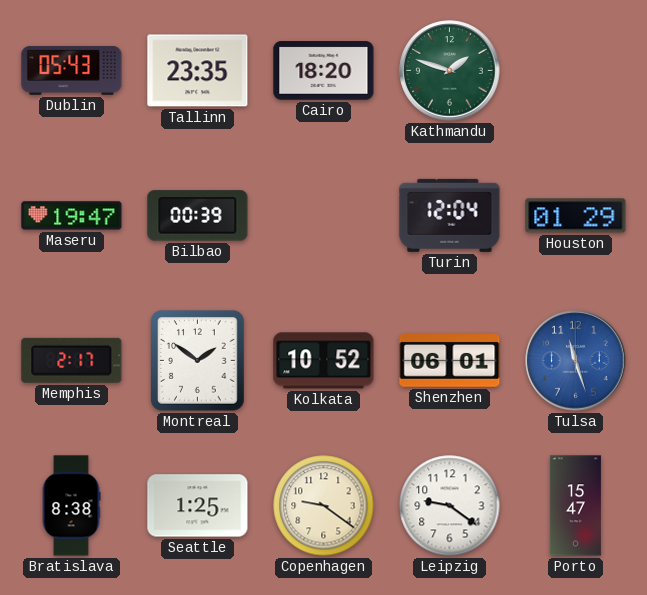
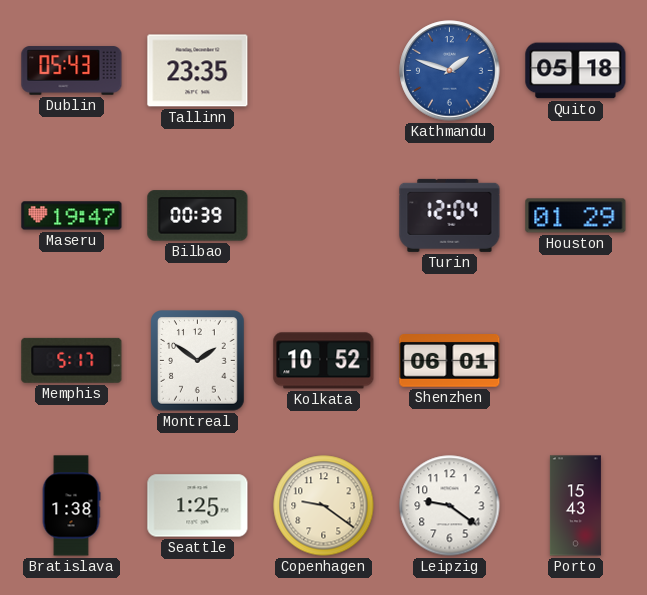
Cairo: 18:20 -> none
Kathmandu dial: green -> blue
Quito: none -> 05:18
Memphis: 2:17 -> 5:17
Tulsa: 11:27 -> none
Bratislava: 8:38 -> 1:38
Porto: 15:47 -> 15:43
